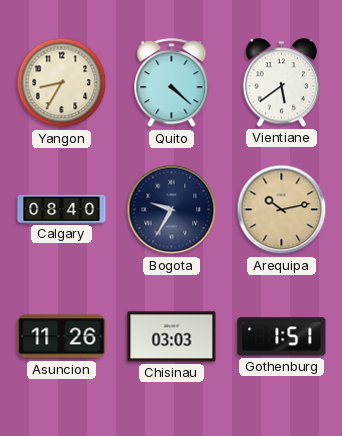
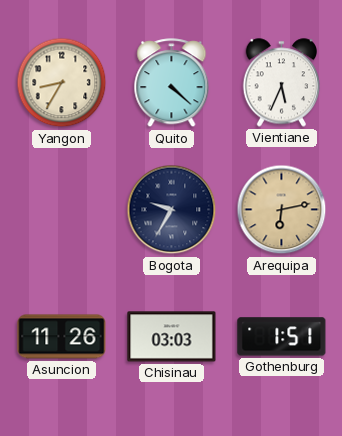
Vientiane: 5:39 -> 5:34
Calgary: 08:40 -> none
Arequipa: 10:13 -> 6:13
